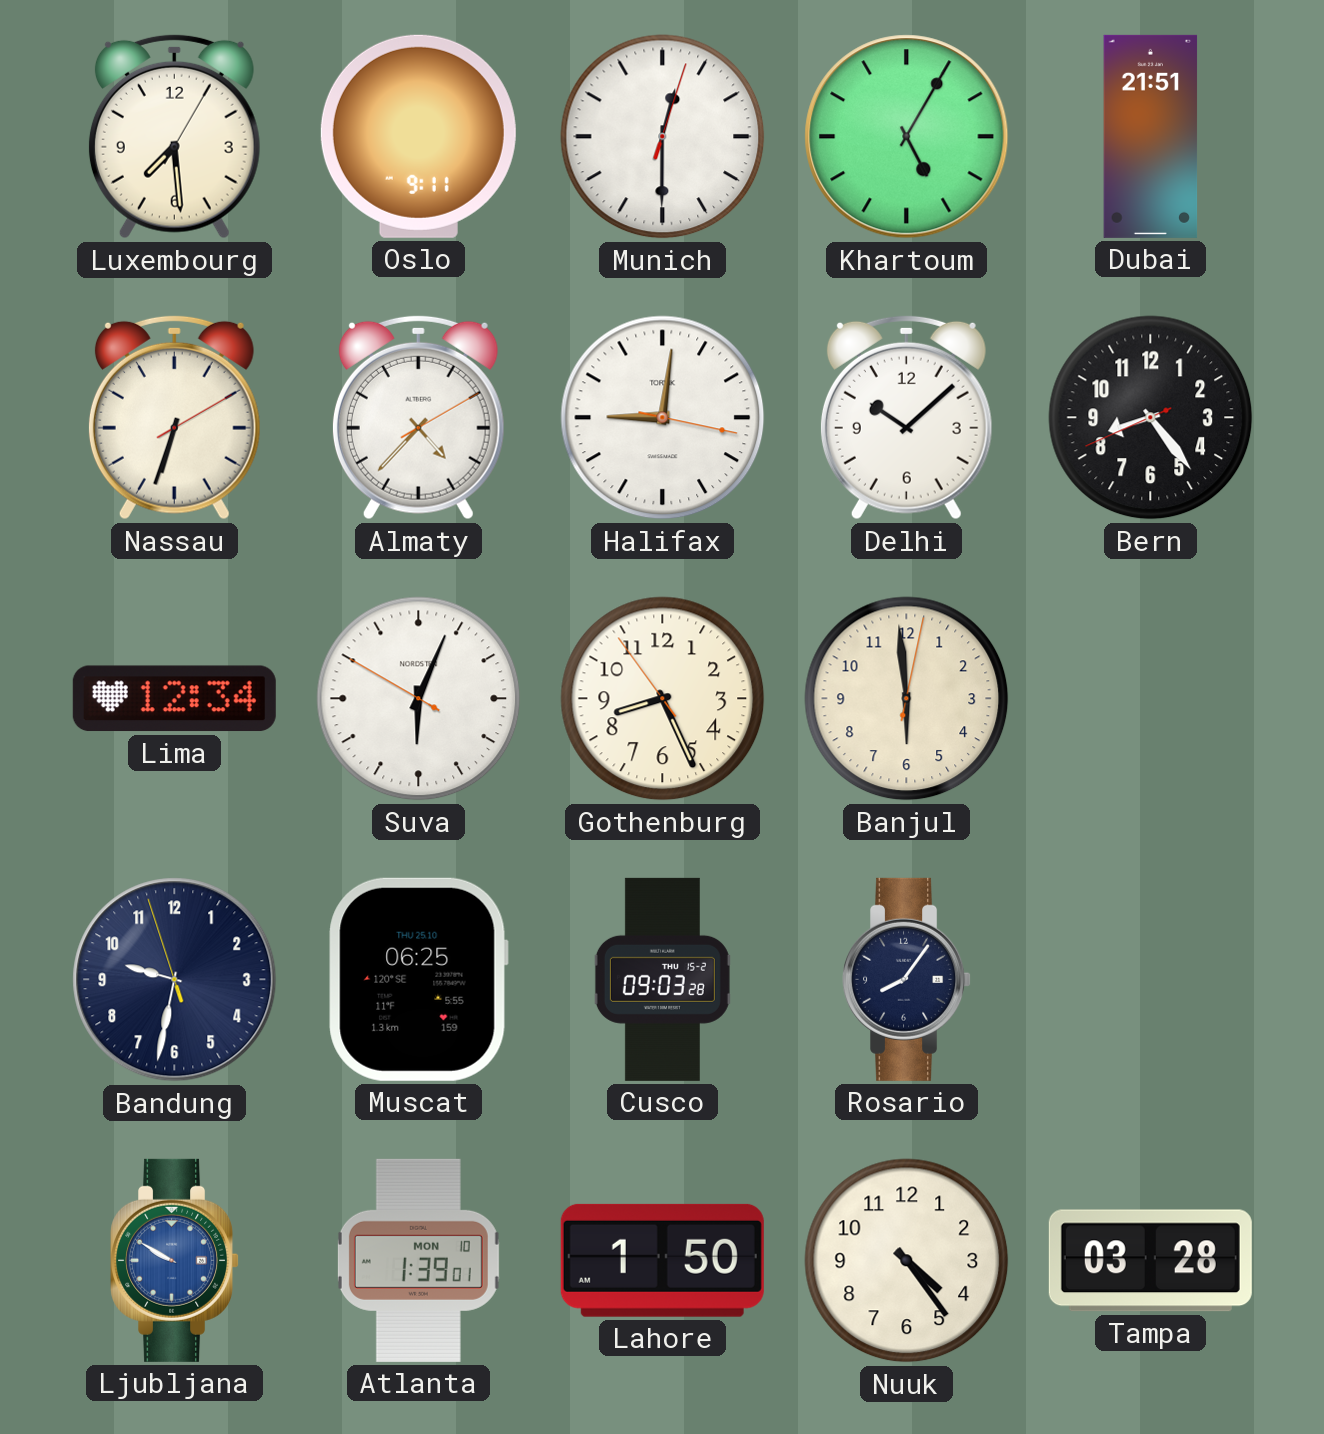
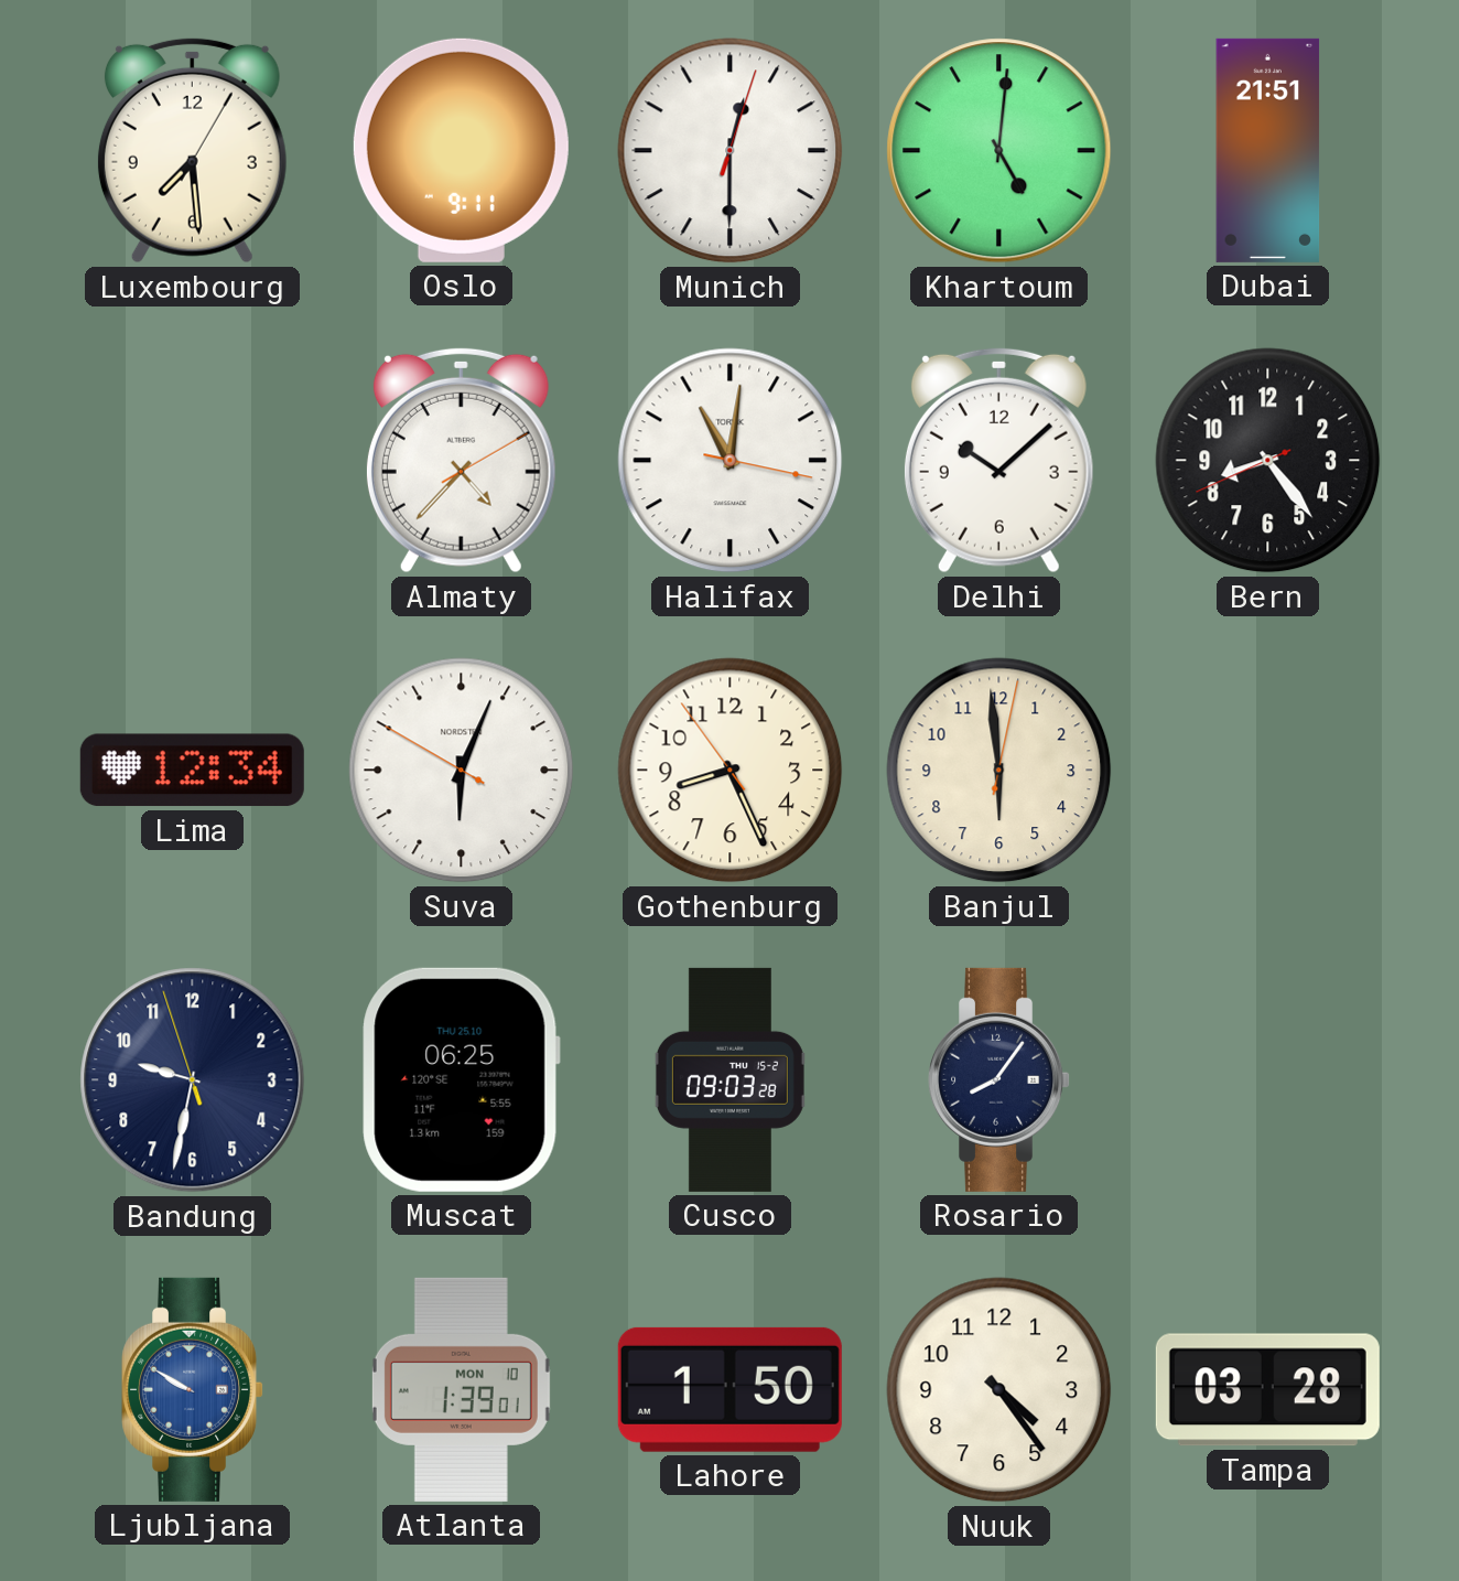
Khartoum: 5:05 -> 5:01
Nassau: 6:33 -> none
Halifax: 9:01 -> 11:01
